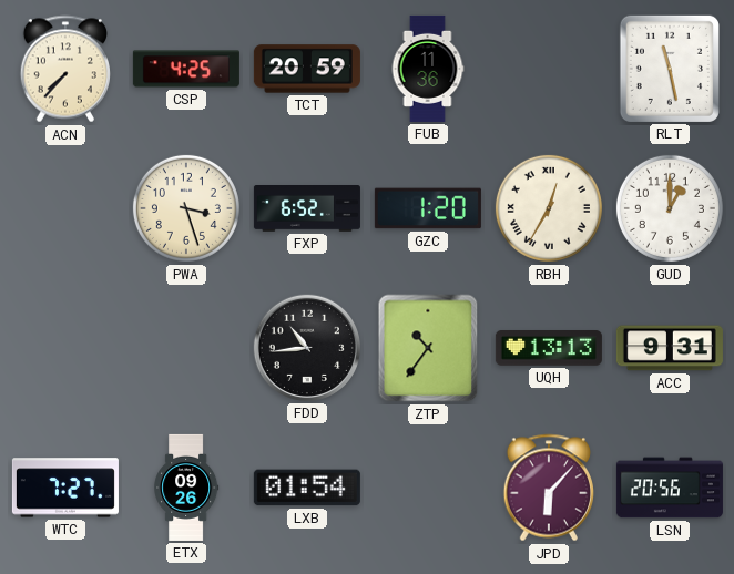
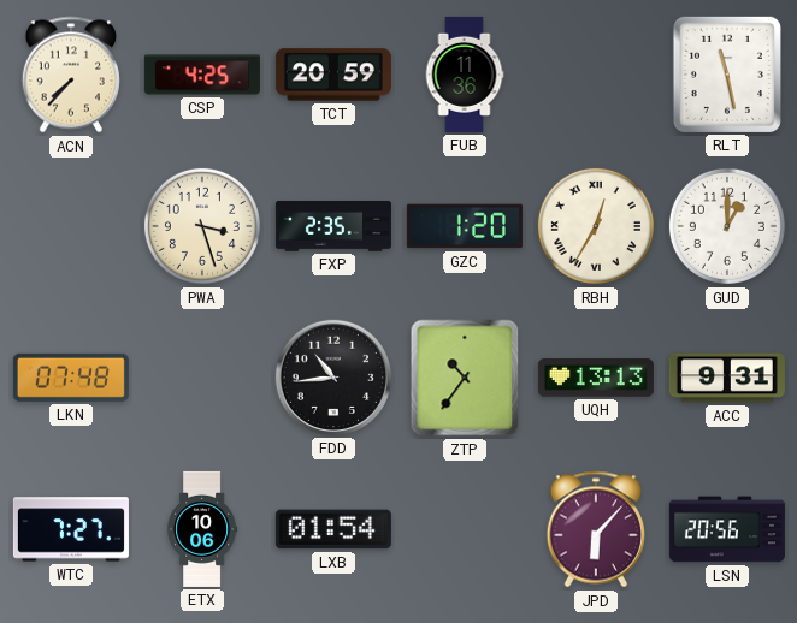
FXP: 6:52 -> 2:35
LKN: none -> 07:48
ETX: 09:26 -> 10:06
